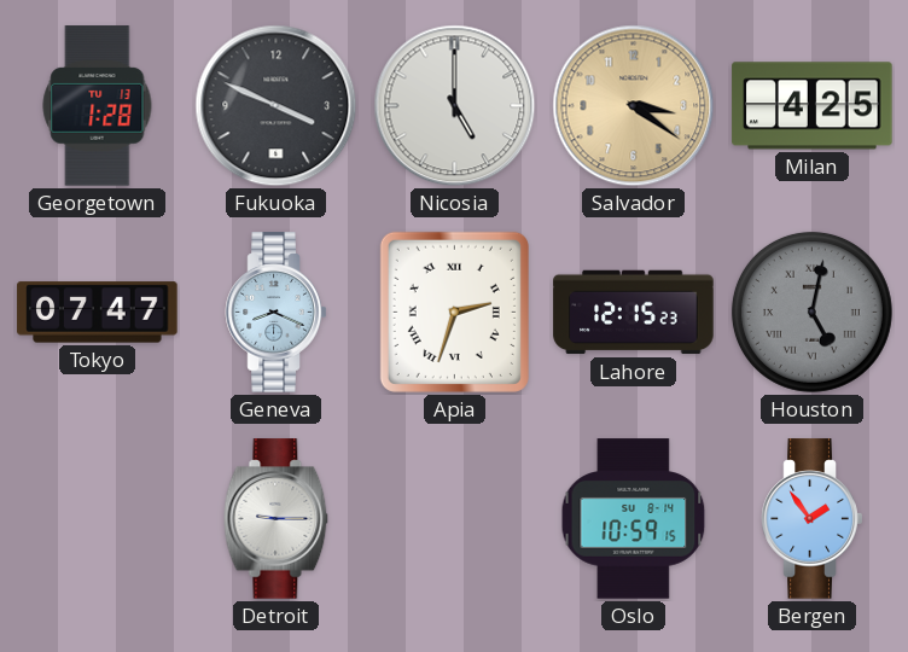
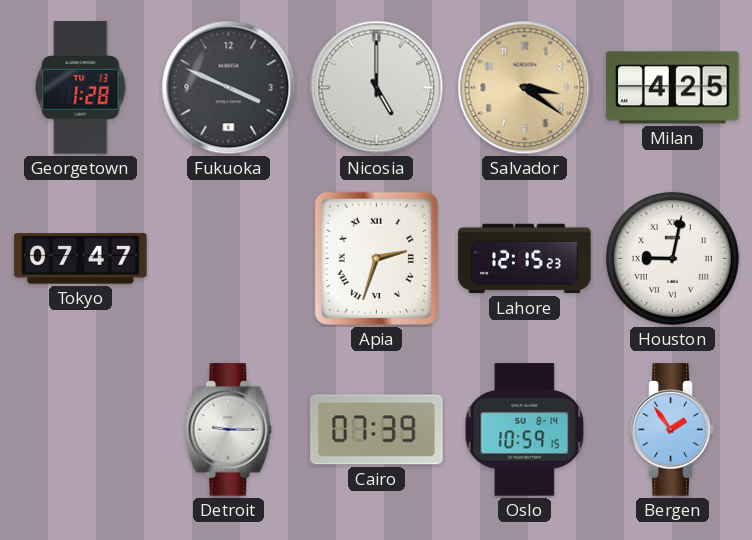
Geneva: 8:19 -> none
Houston: 5:02 -> 9:02
Houston dial: grey -> white
Cairo: none -> 07:39
